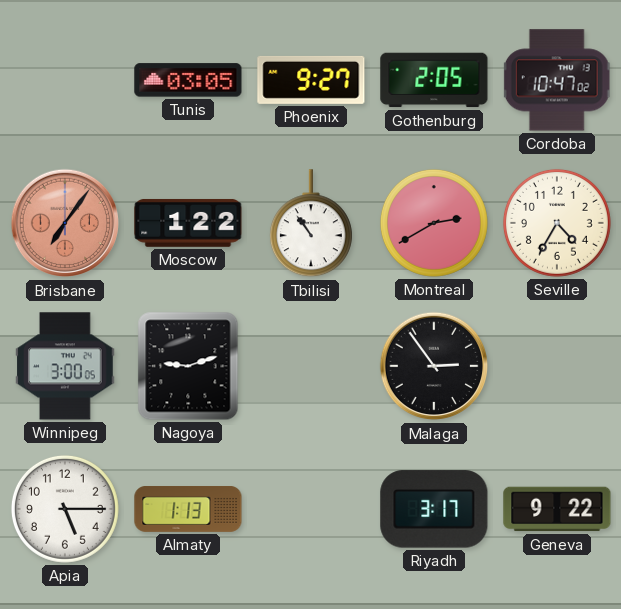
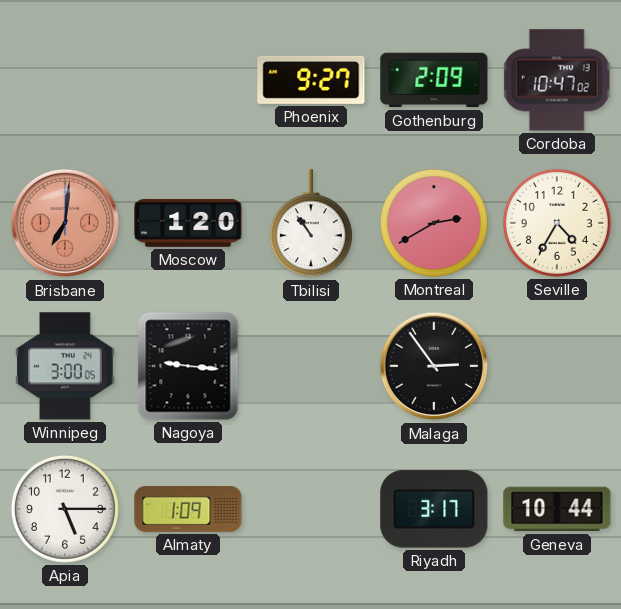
Tunis: 03:05 -> none
Gothenburg: 2:05 -> 2:09
Brisbane: 7:06 -> 7:01
Moscow: 1:22 -> 1:20
Nagoya: 9:12 -> 9:16
Almaty: 1:13 -> 1:09
Geneva: 9:22 -> 10:44
